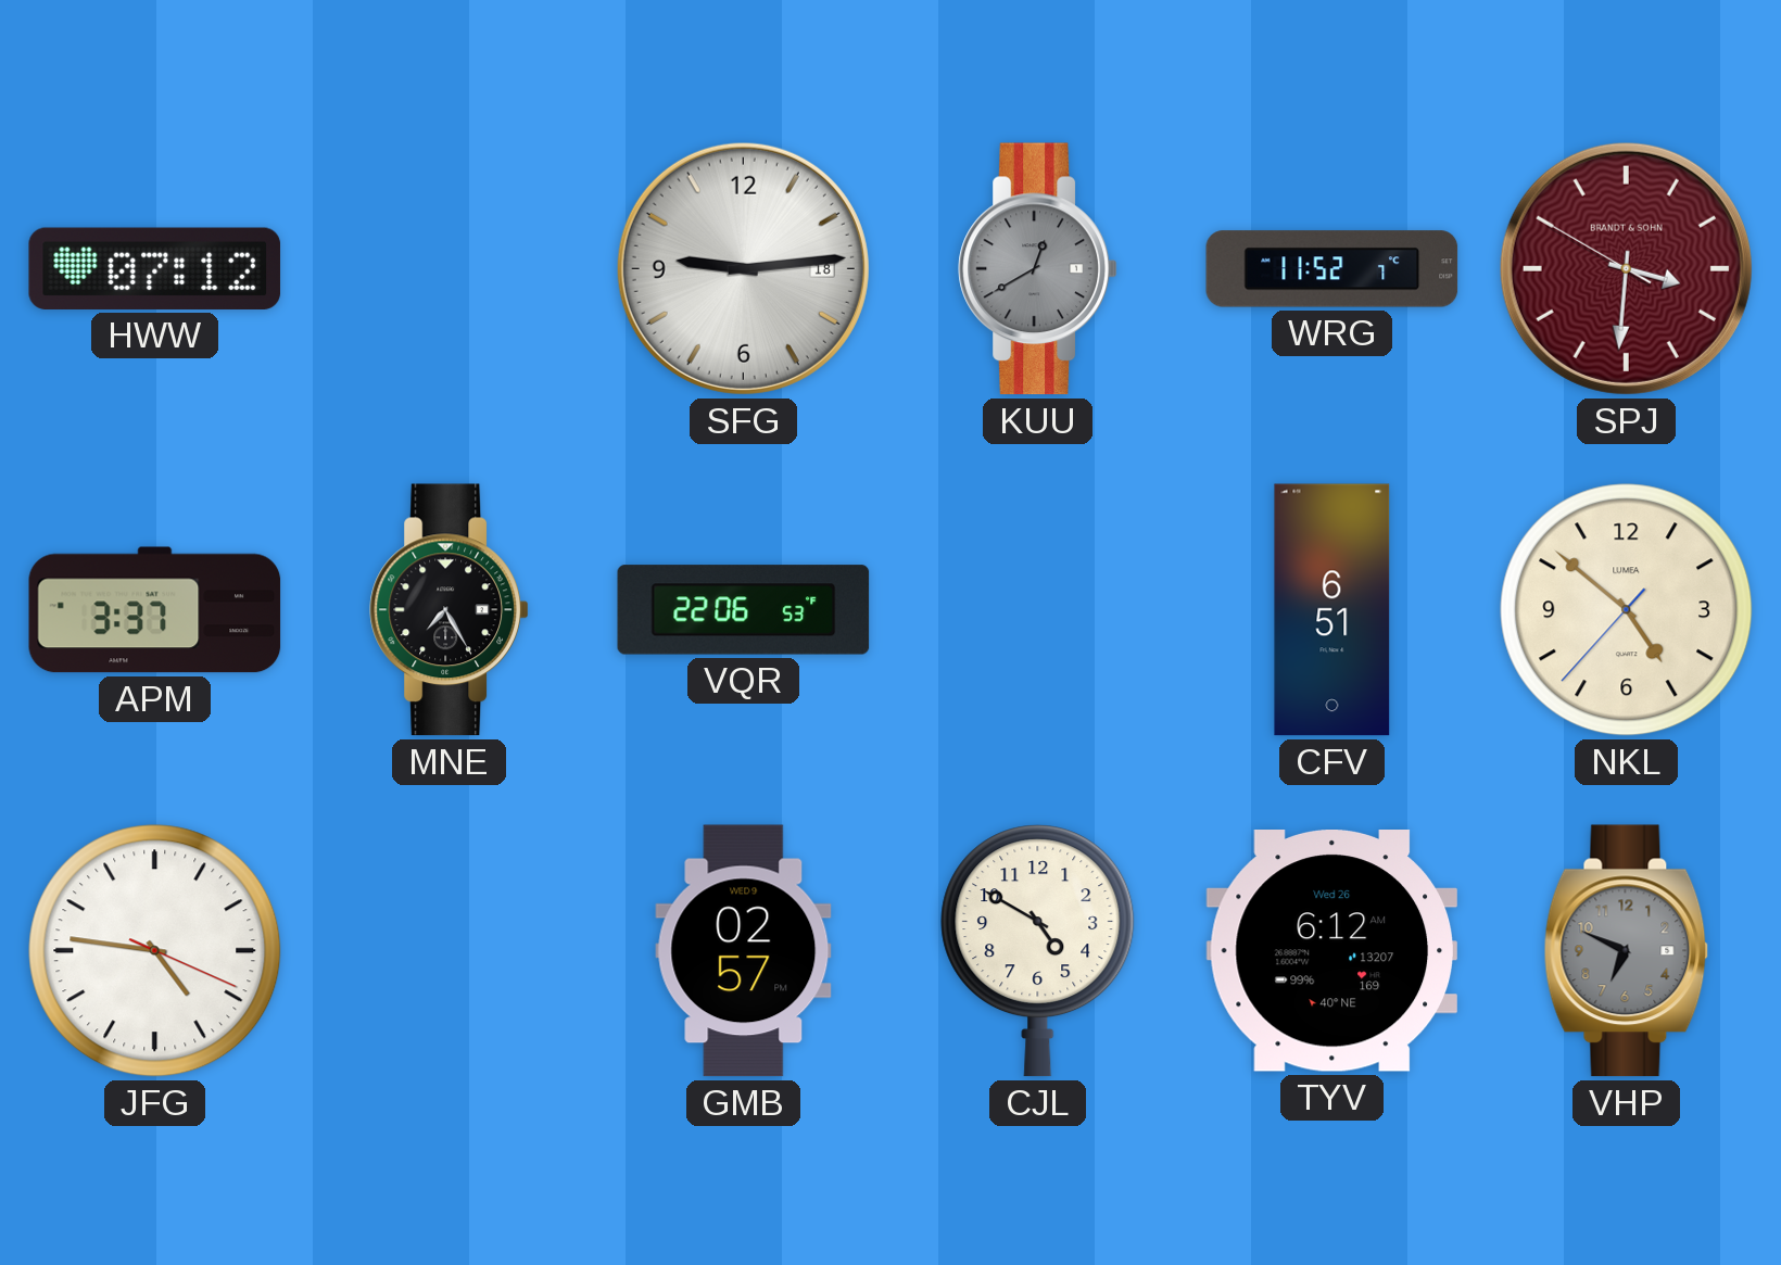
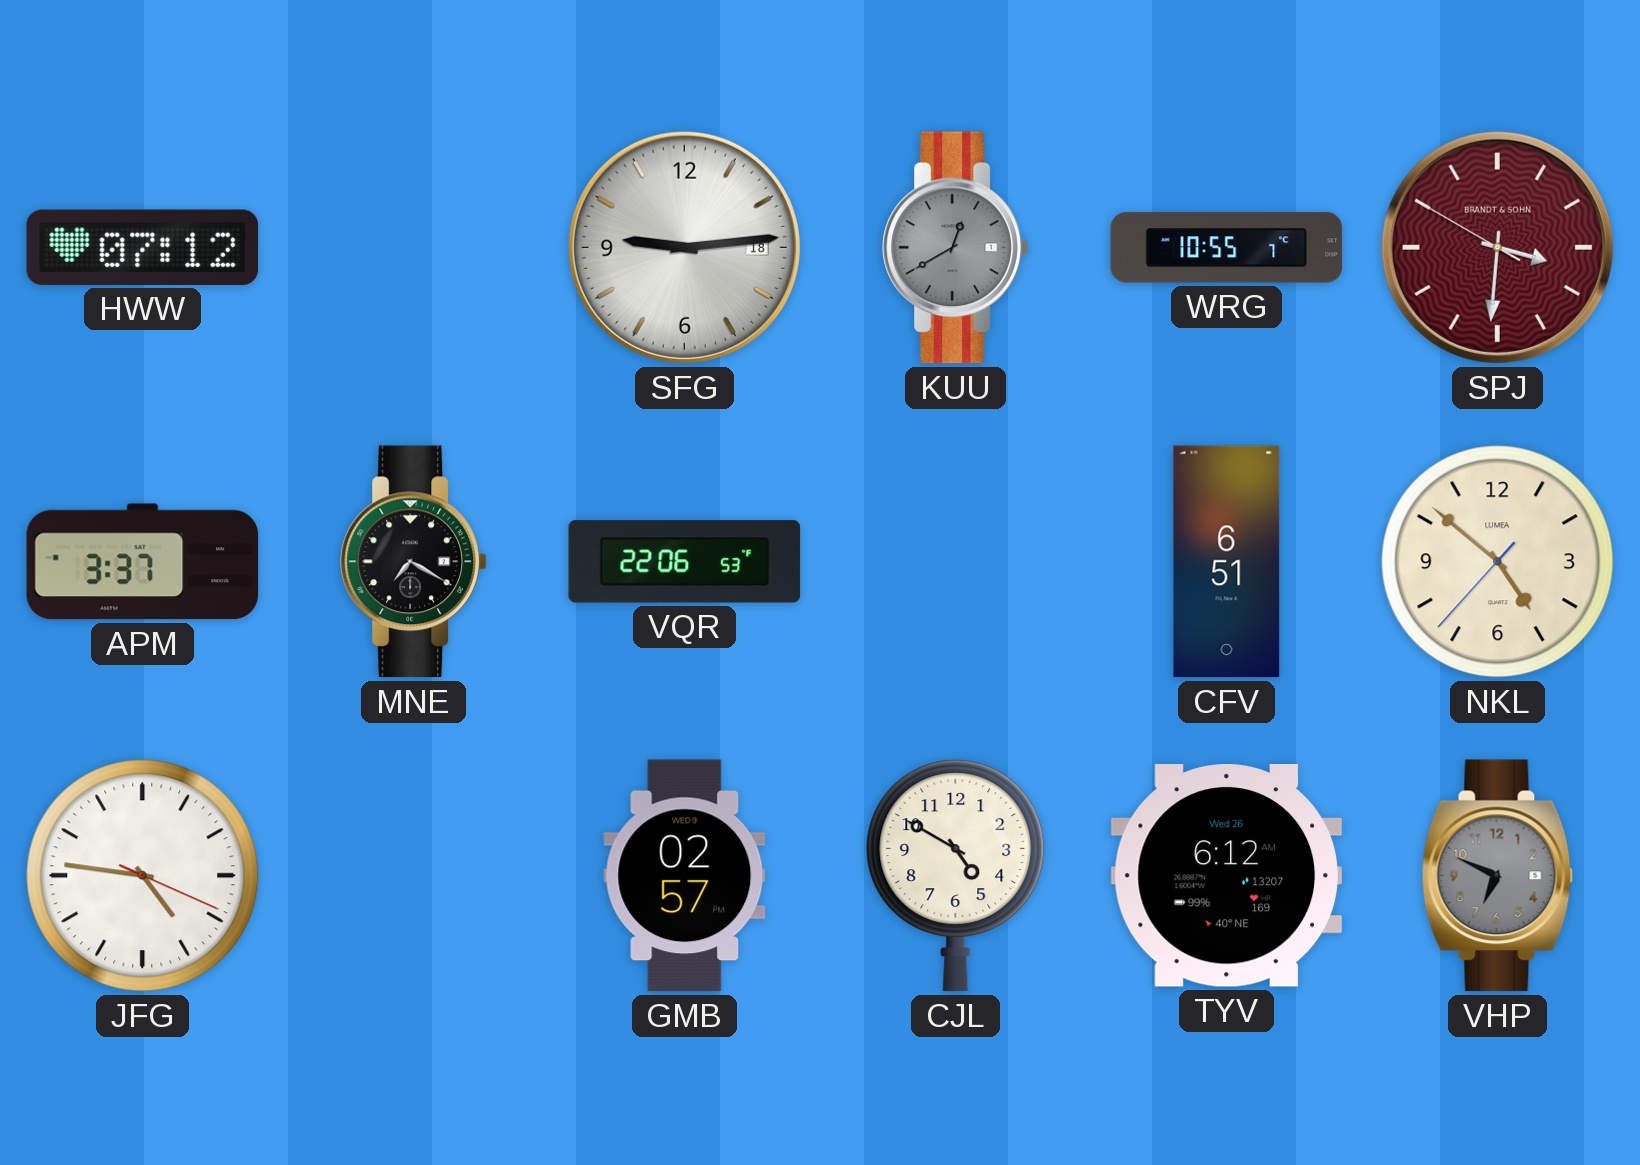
WRG: 11:52 -> 10:55
MNE: 7:25 -> 7:20
